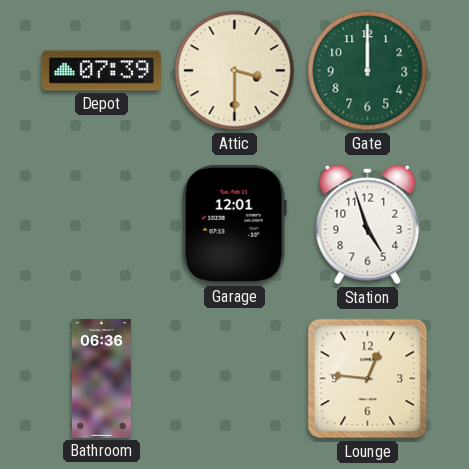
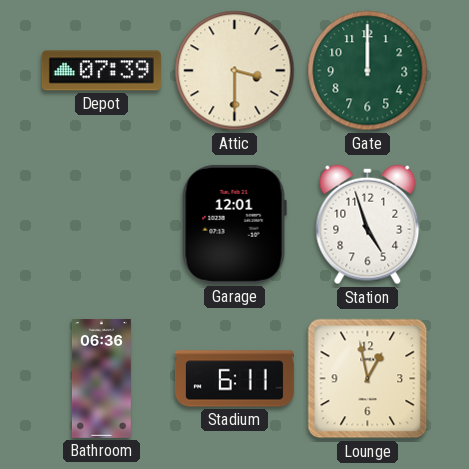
Stadium: none -> 6:11
Lounge: 12:46 -> 12:58
